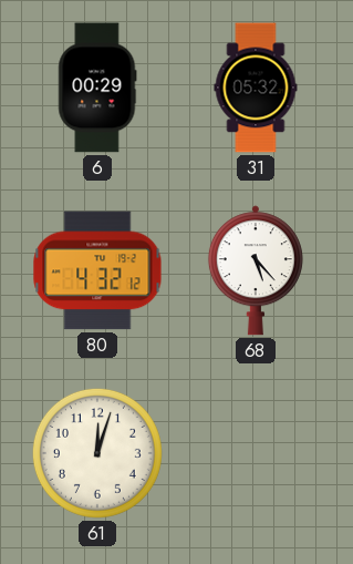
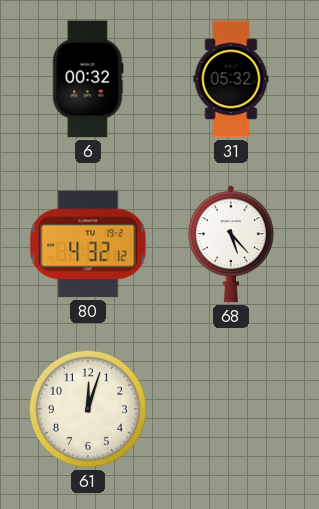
6: 00:29 -> 00:32
